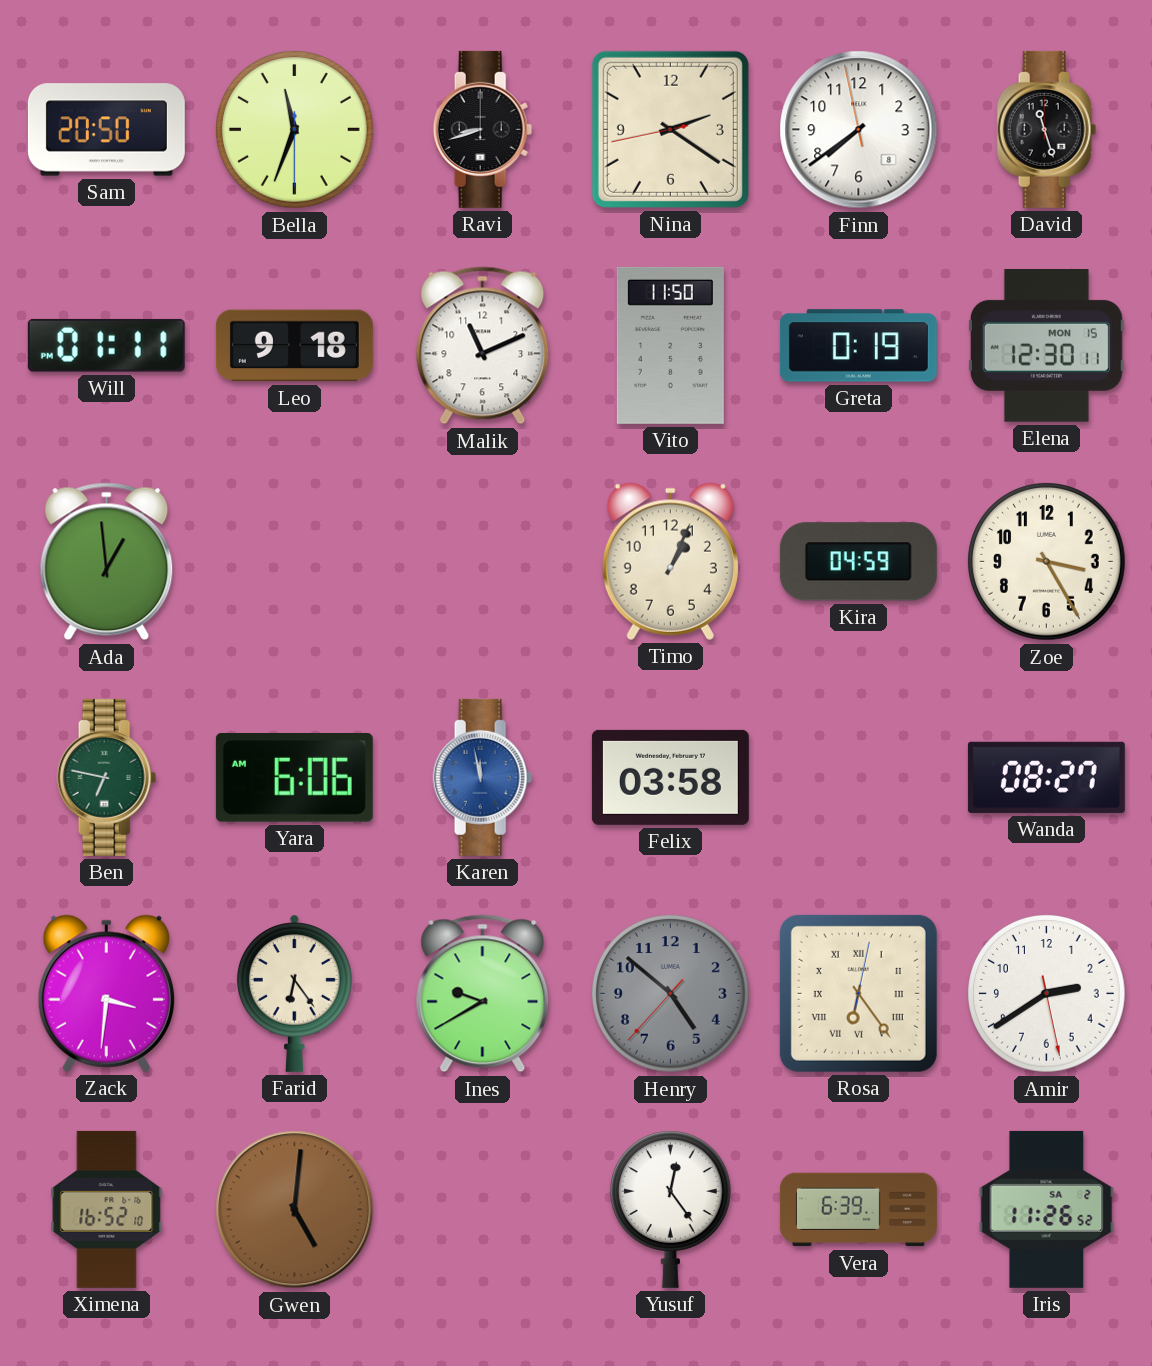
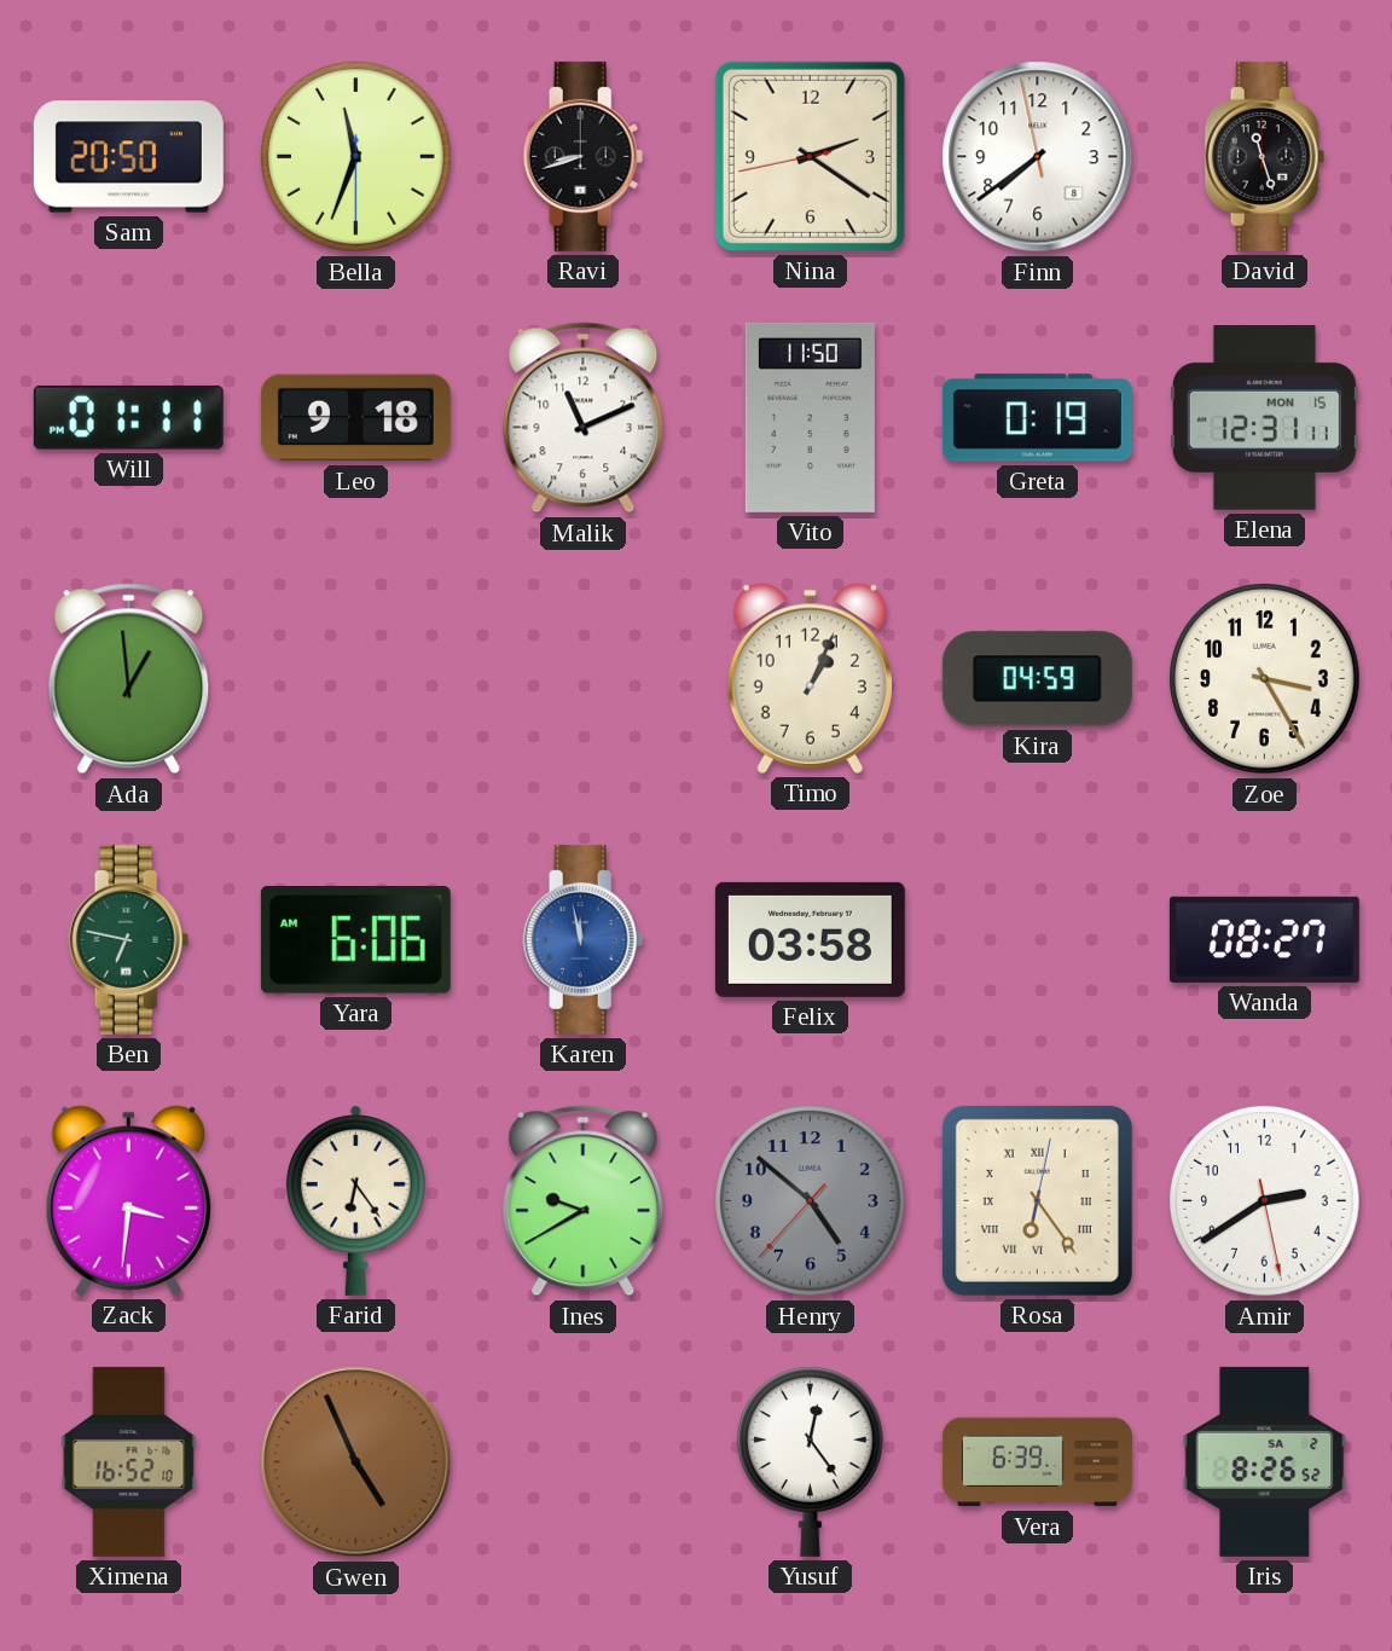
Elena: 12:30 -> 12:31
Gwen: 5:01 -> 4:56
Iris: 11:26 -> 8:26
